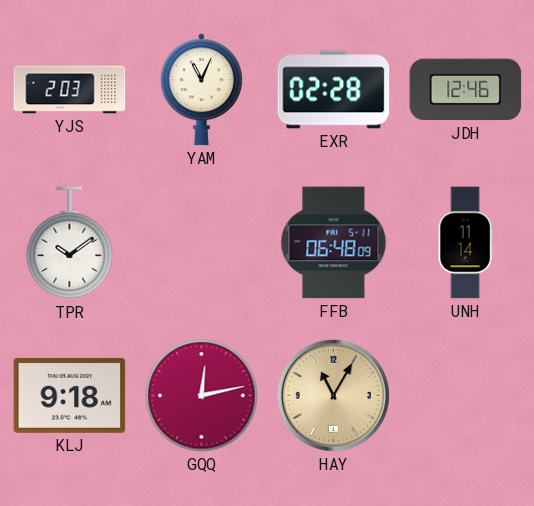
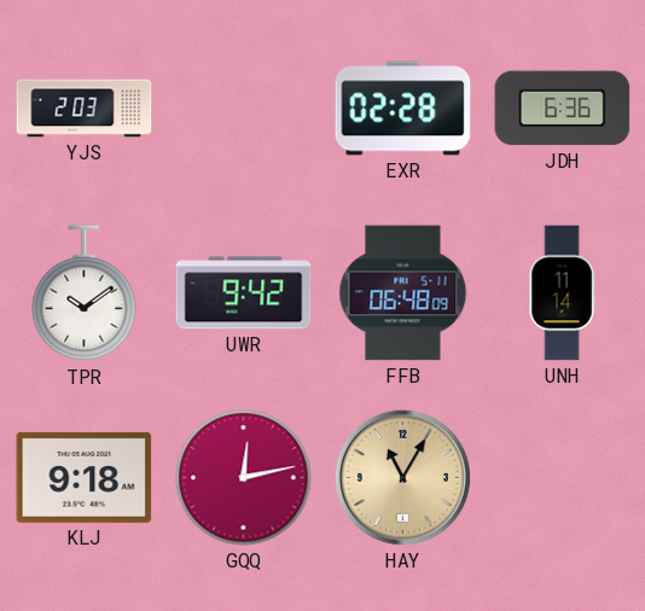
YAM: 11:04 -> none
JDH: 12:46 -> 6:36
UWR: none -> 9:42
